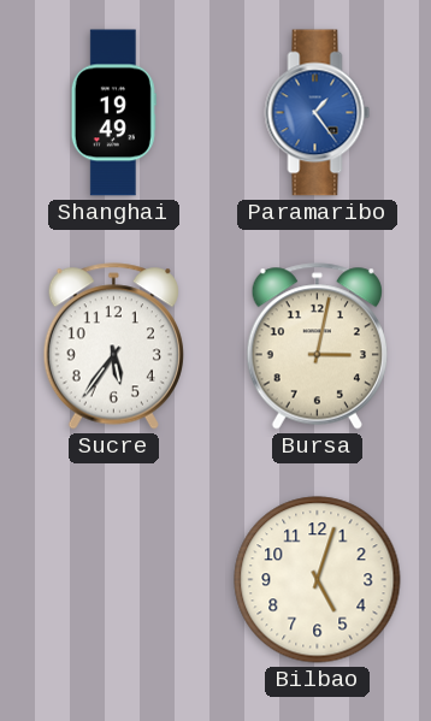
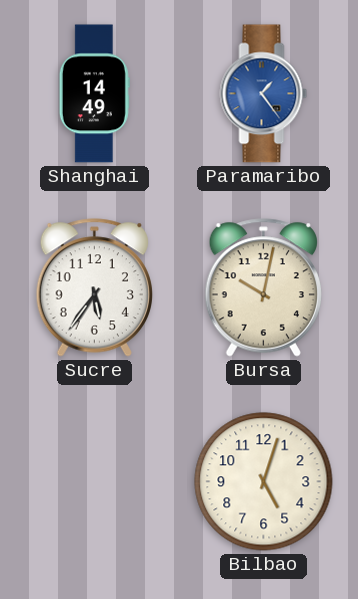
Shanghai: 19:49 -> 14:49
Bursa: 3:02 -> 10:02
